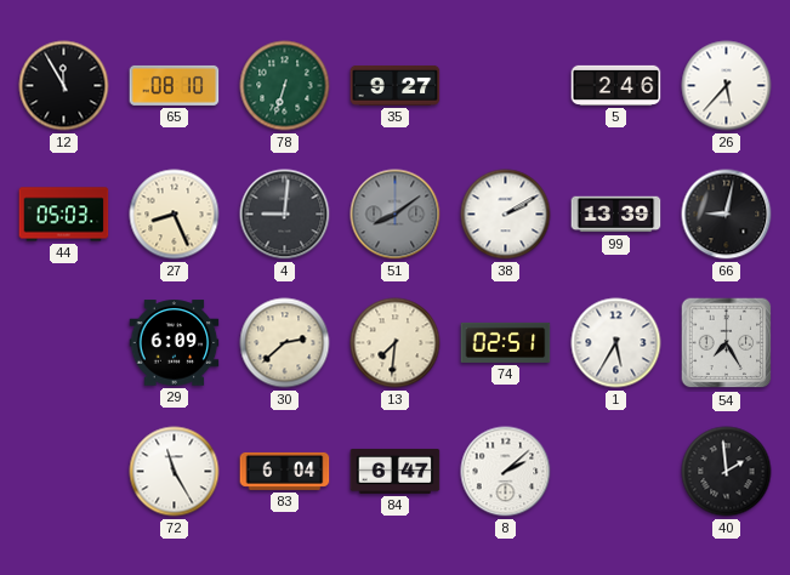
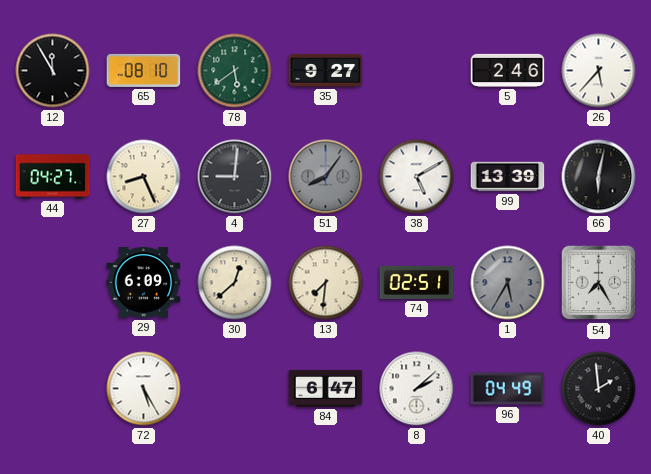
78: 6:33 -> 5:39
44: 05:03 -> 04:27
51: 8:09 -> 8:06
38: 2:10 -> 5:10
66: 9:02 -> 6:02
30: 2:38 -> 12:38
1 dial: white -> grey
72: 11:25 -> 5:25
83: 6:04 -> none
96: none -> 04:49
